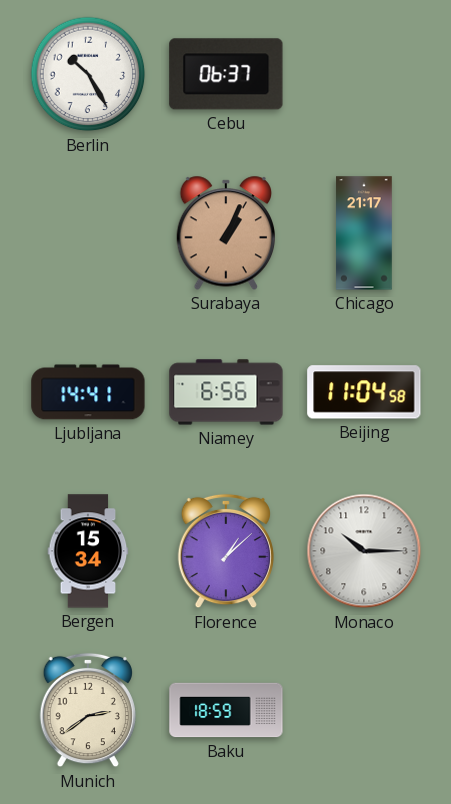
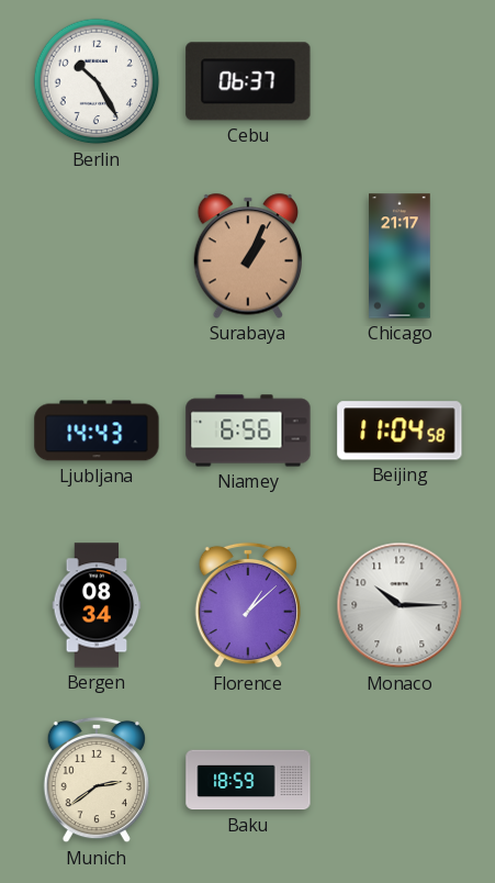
Ljubljana: 14:41 -> 14:43
Bergen: 15:34 -> 08:34
